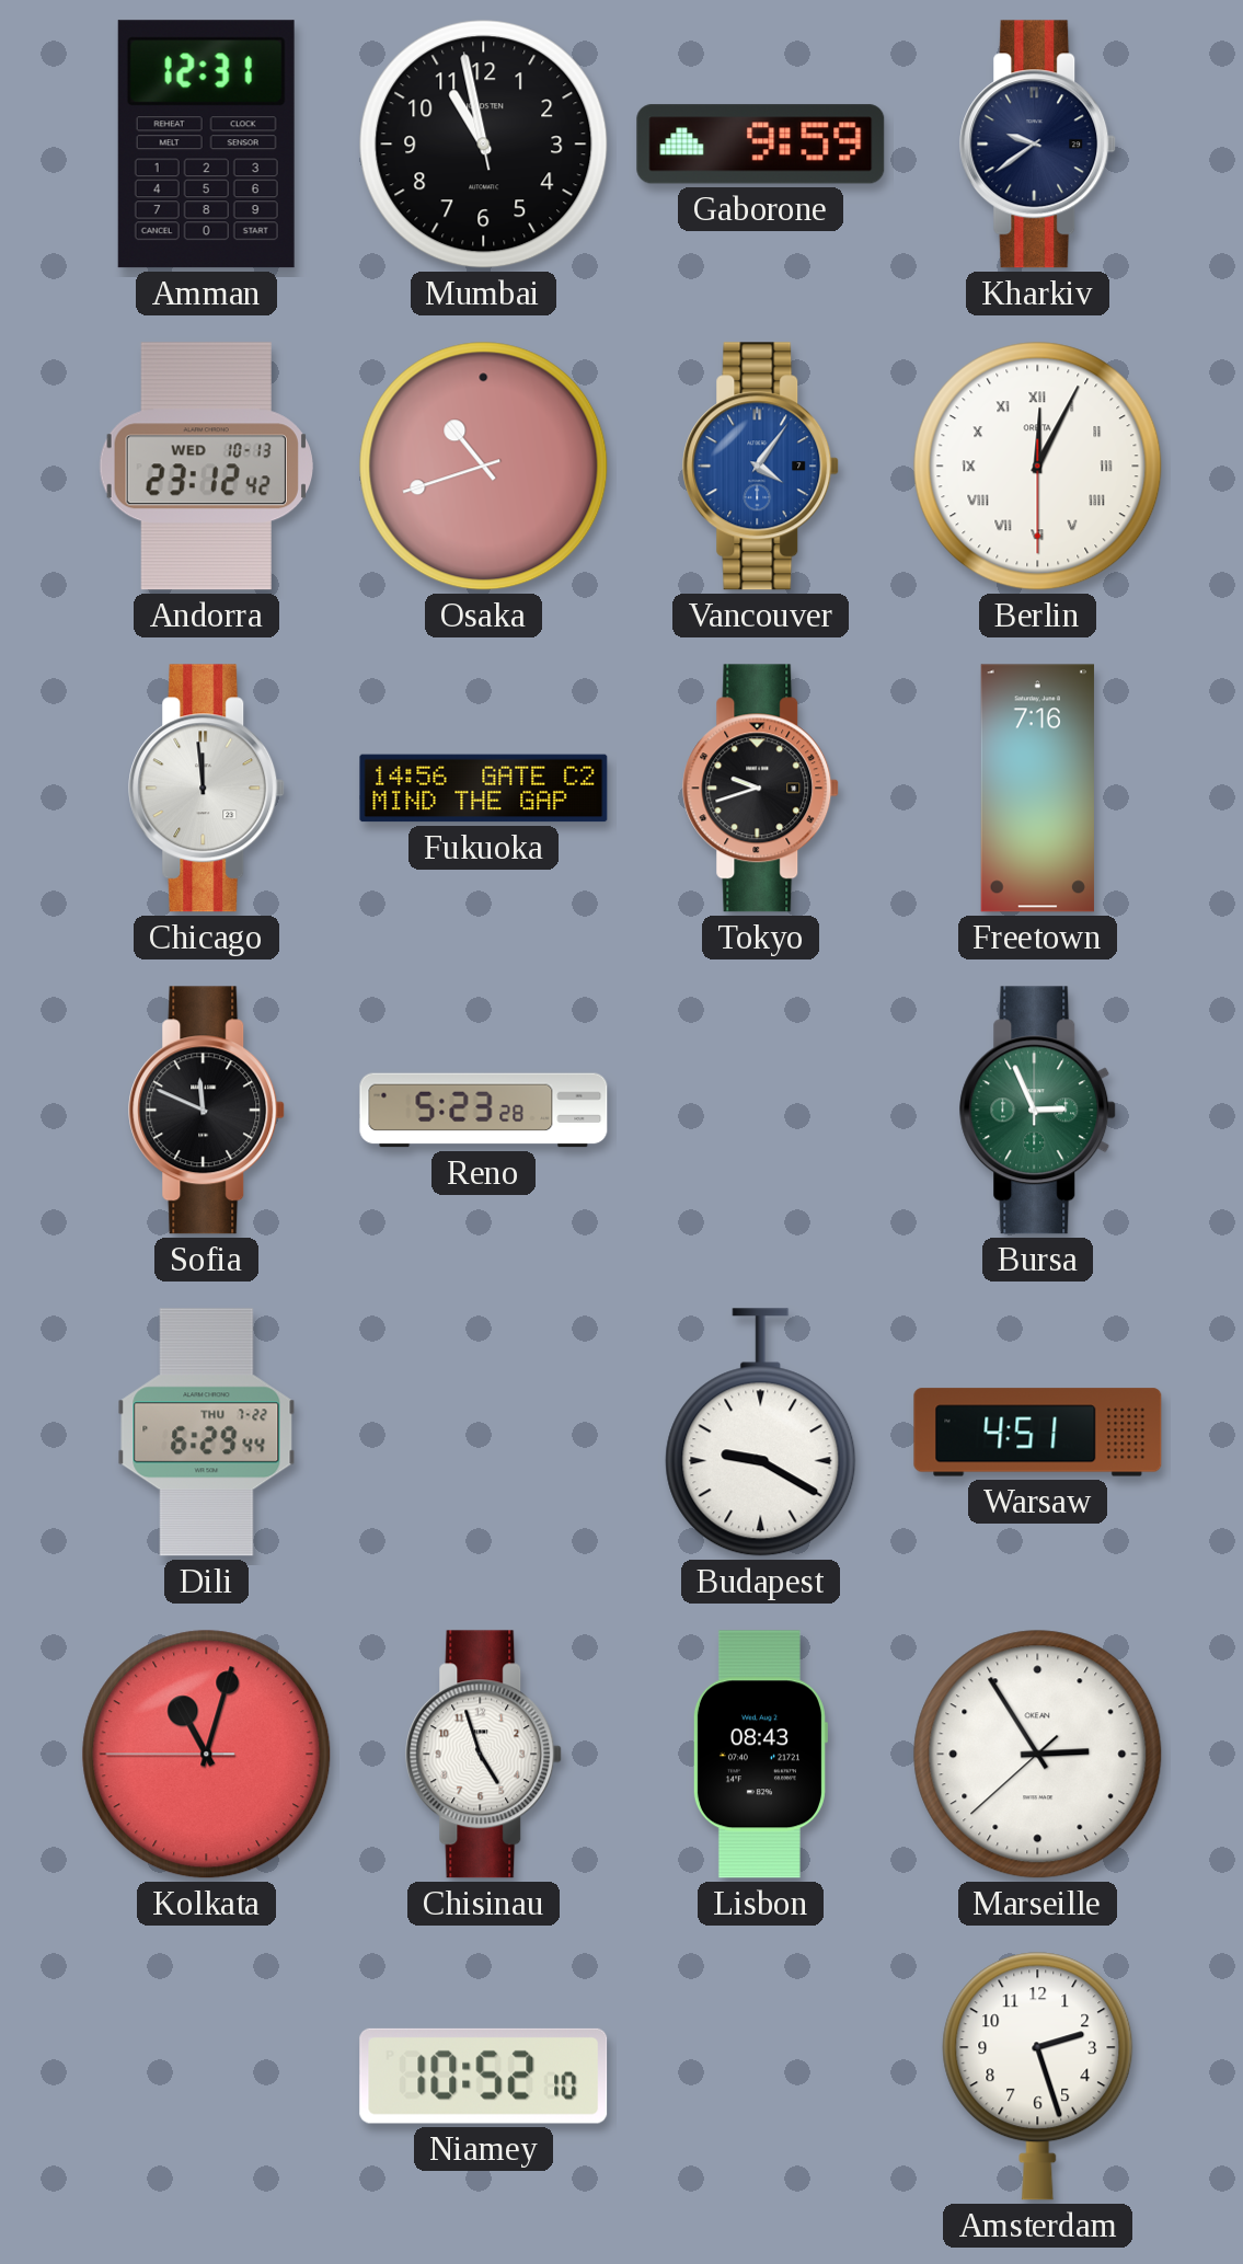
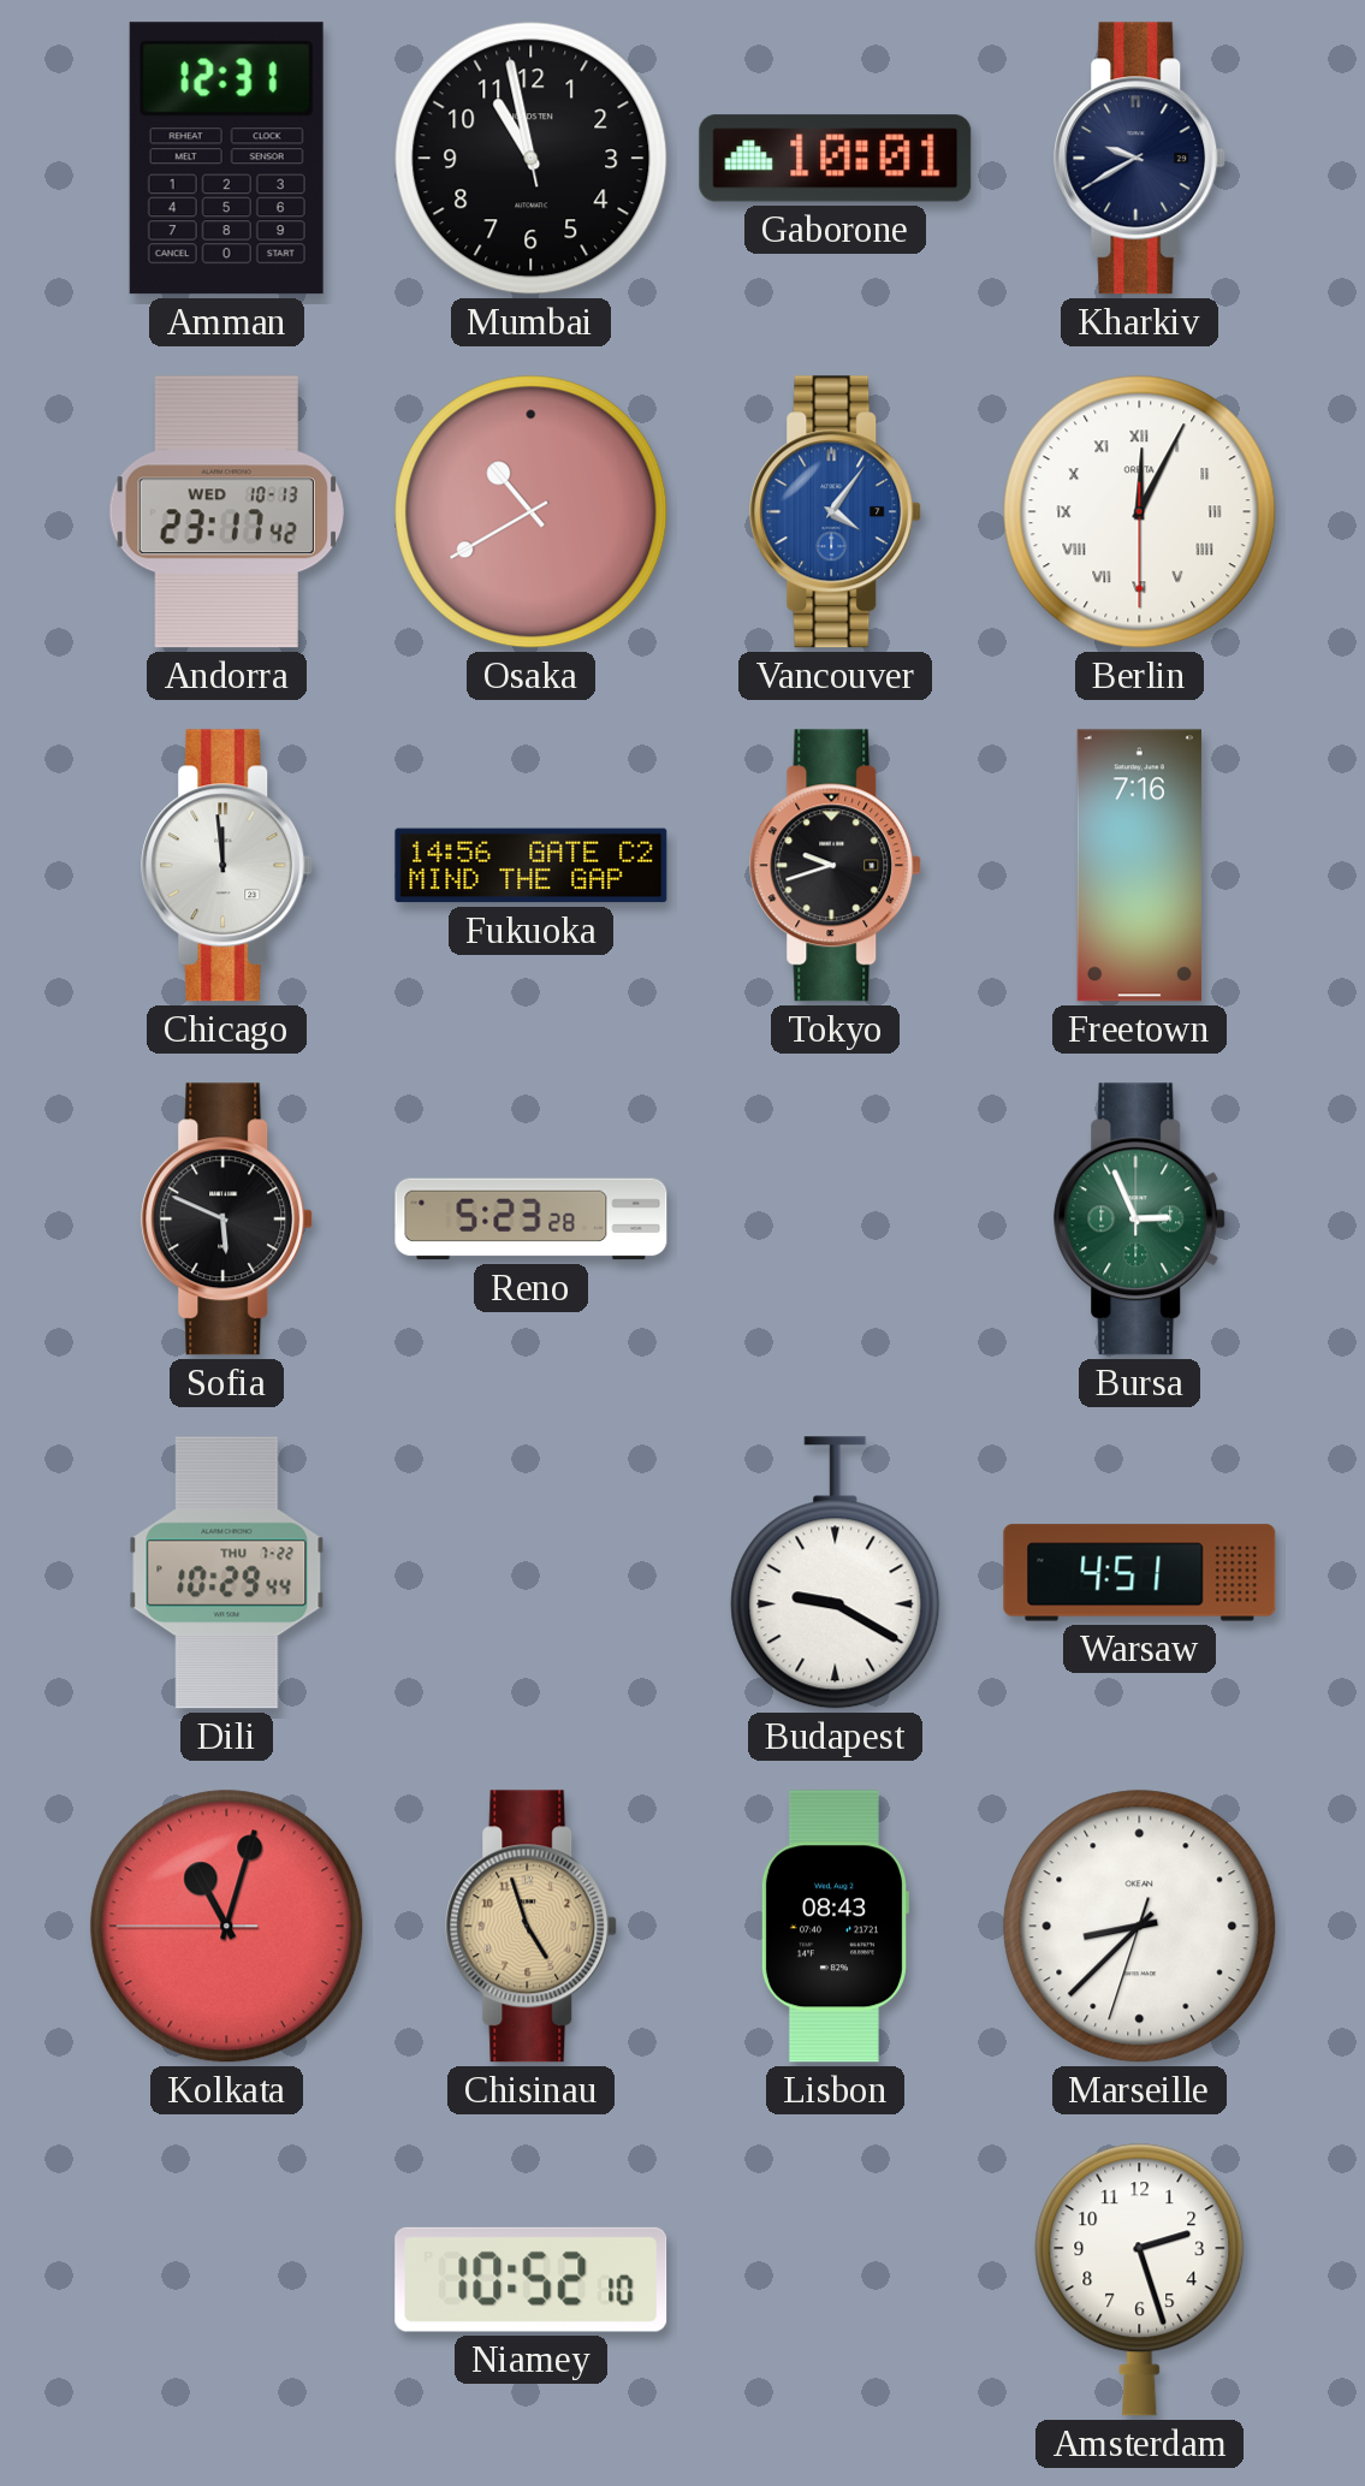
Gaborone: 9:59 -> 10:01
Kharkiv: 9:39 -> 9:40
Andorra: 23:12 -> 23:17
Osaka: 10:42 -> 10:40
Sofia: 11:49 -> 5:49
Dili: 6:29 -> 10:29
Chisinau dial: white -> champagne
Marseille: 2:54 -> 8:37
